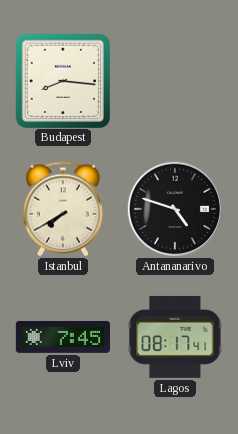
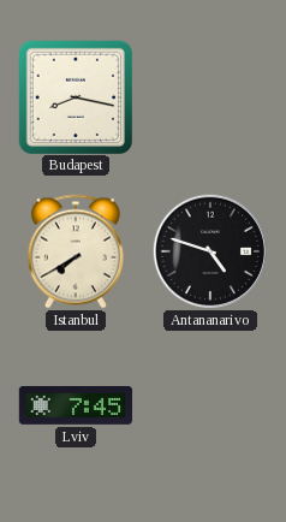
Budapest: 8:16 -> 8:17
Lagos: 08:17 -> none
